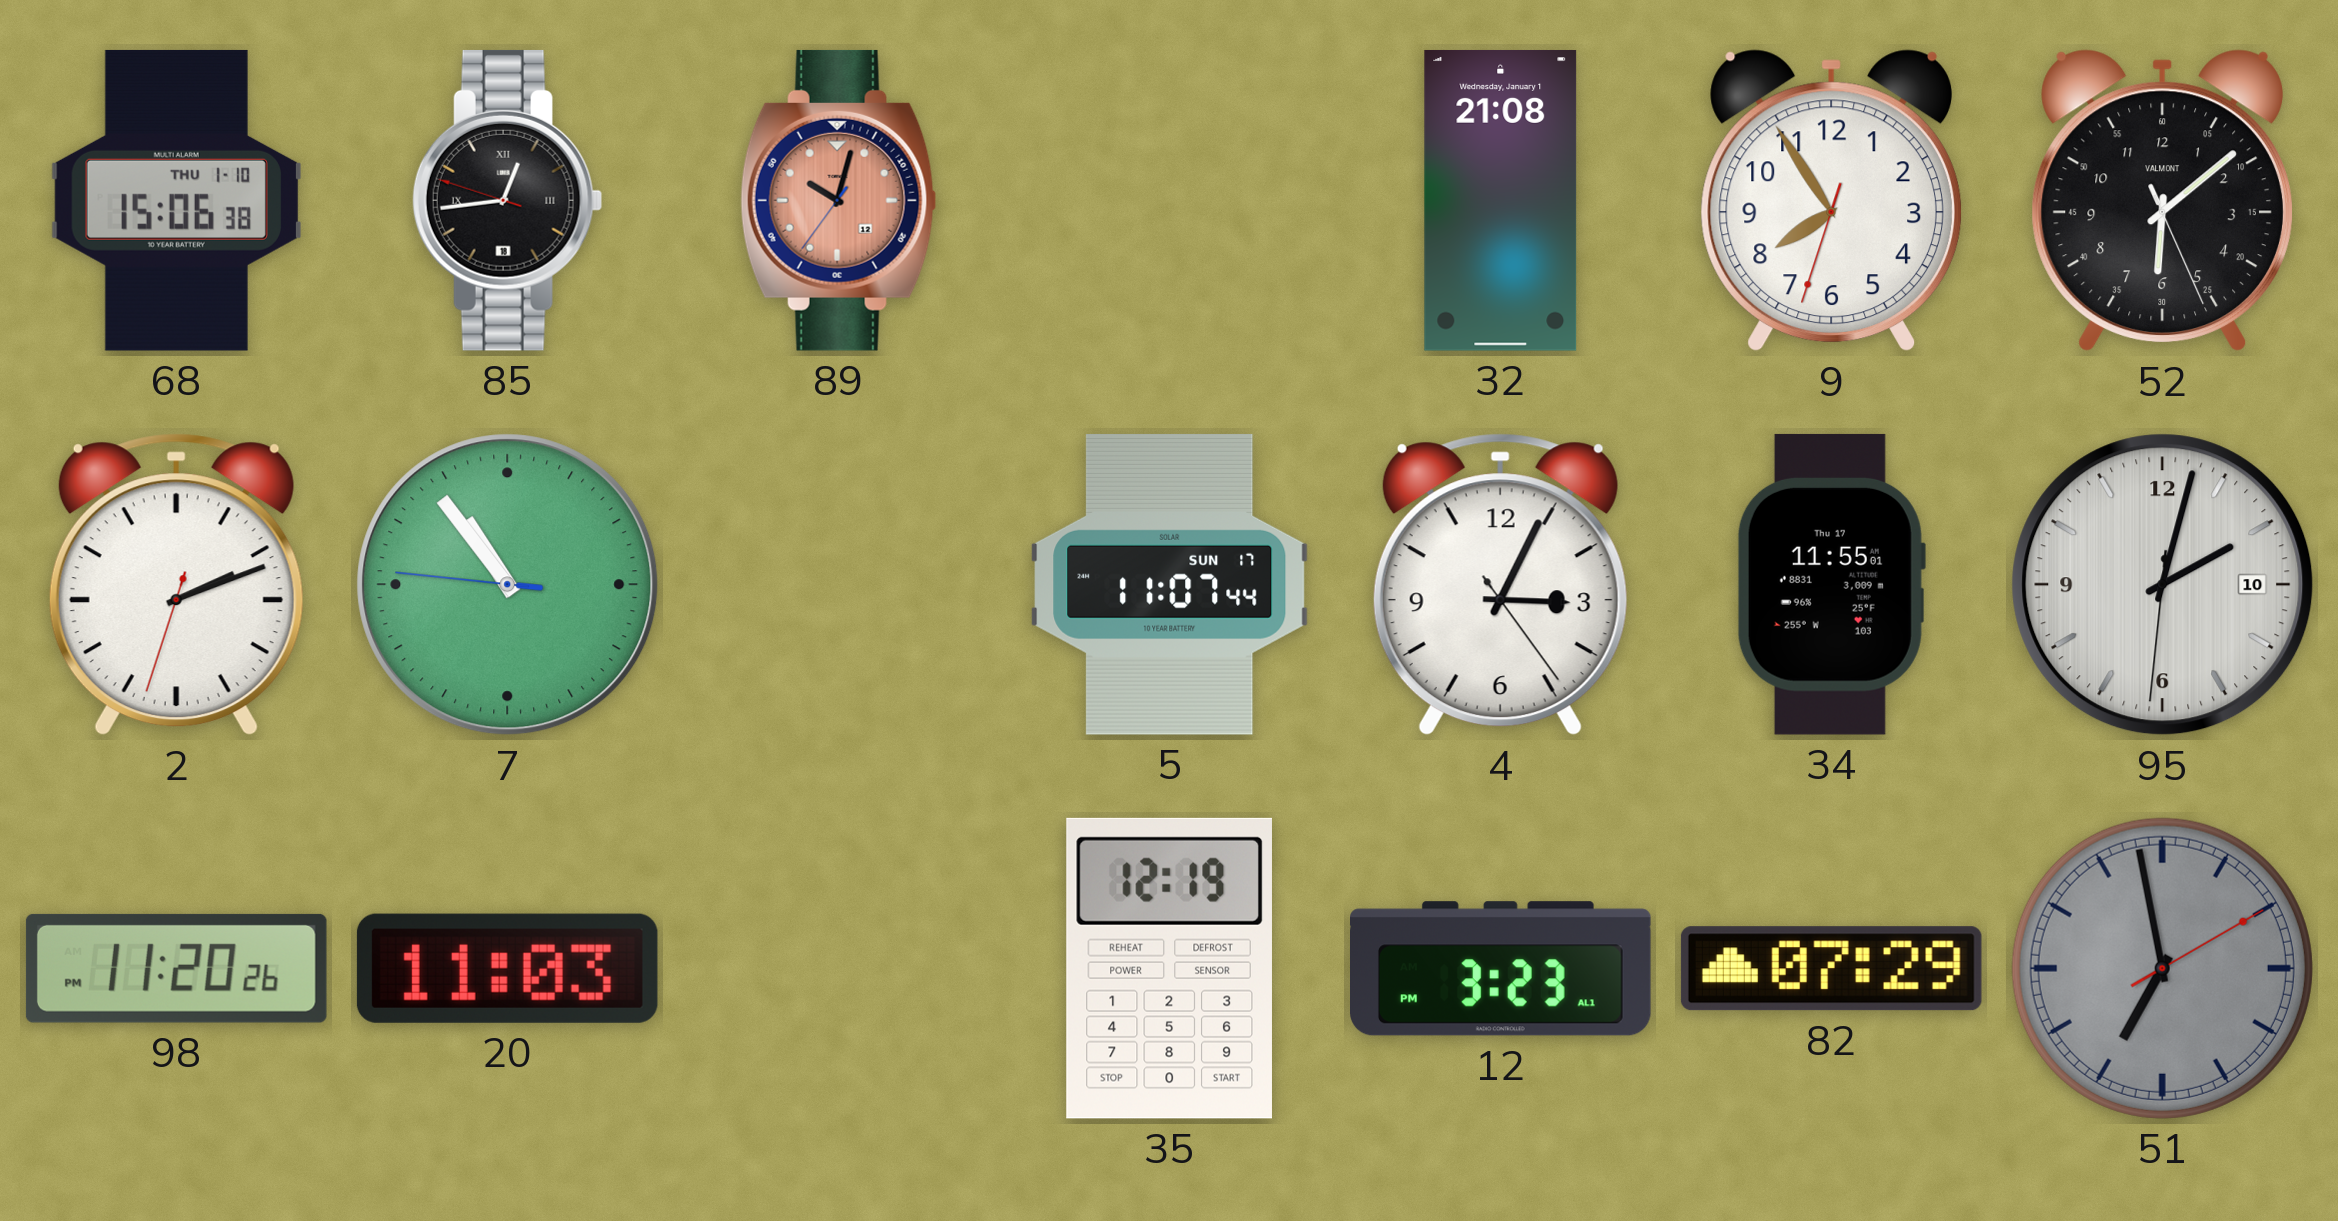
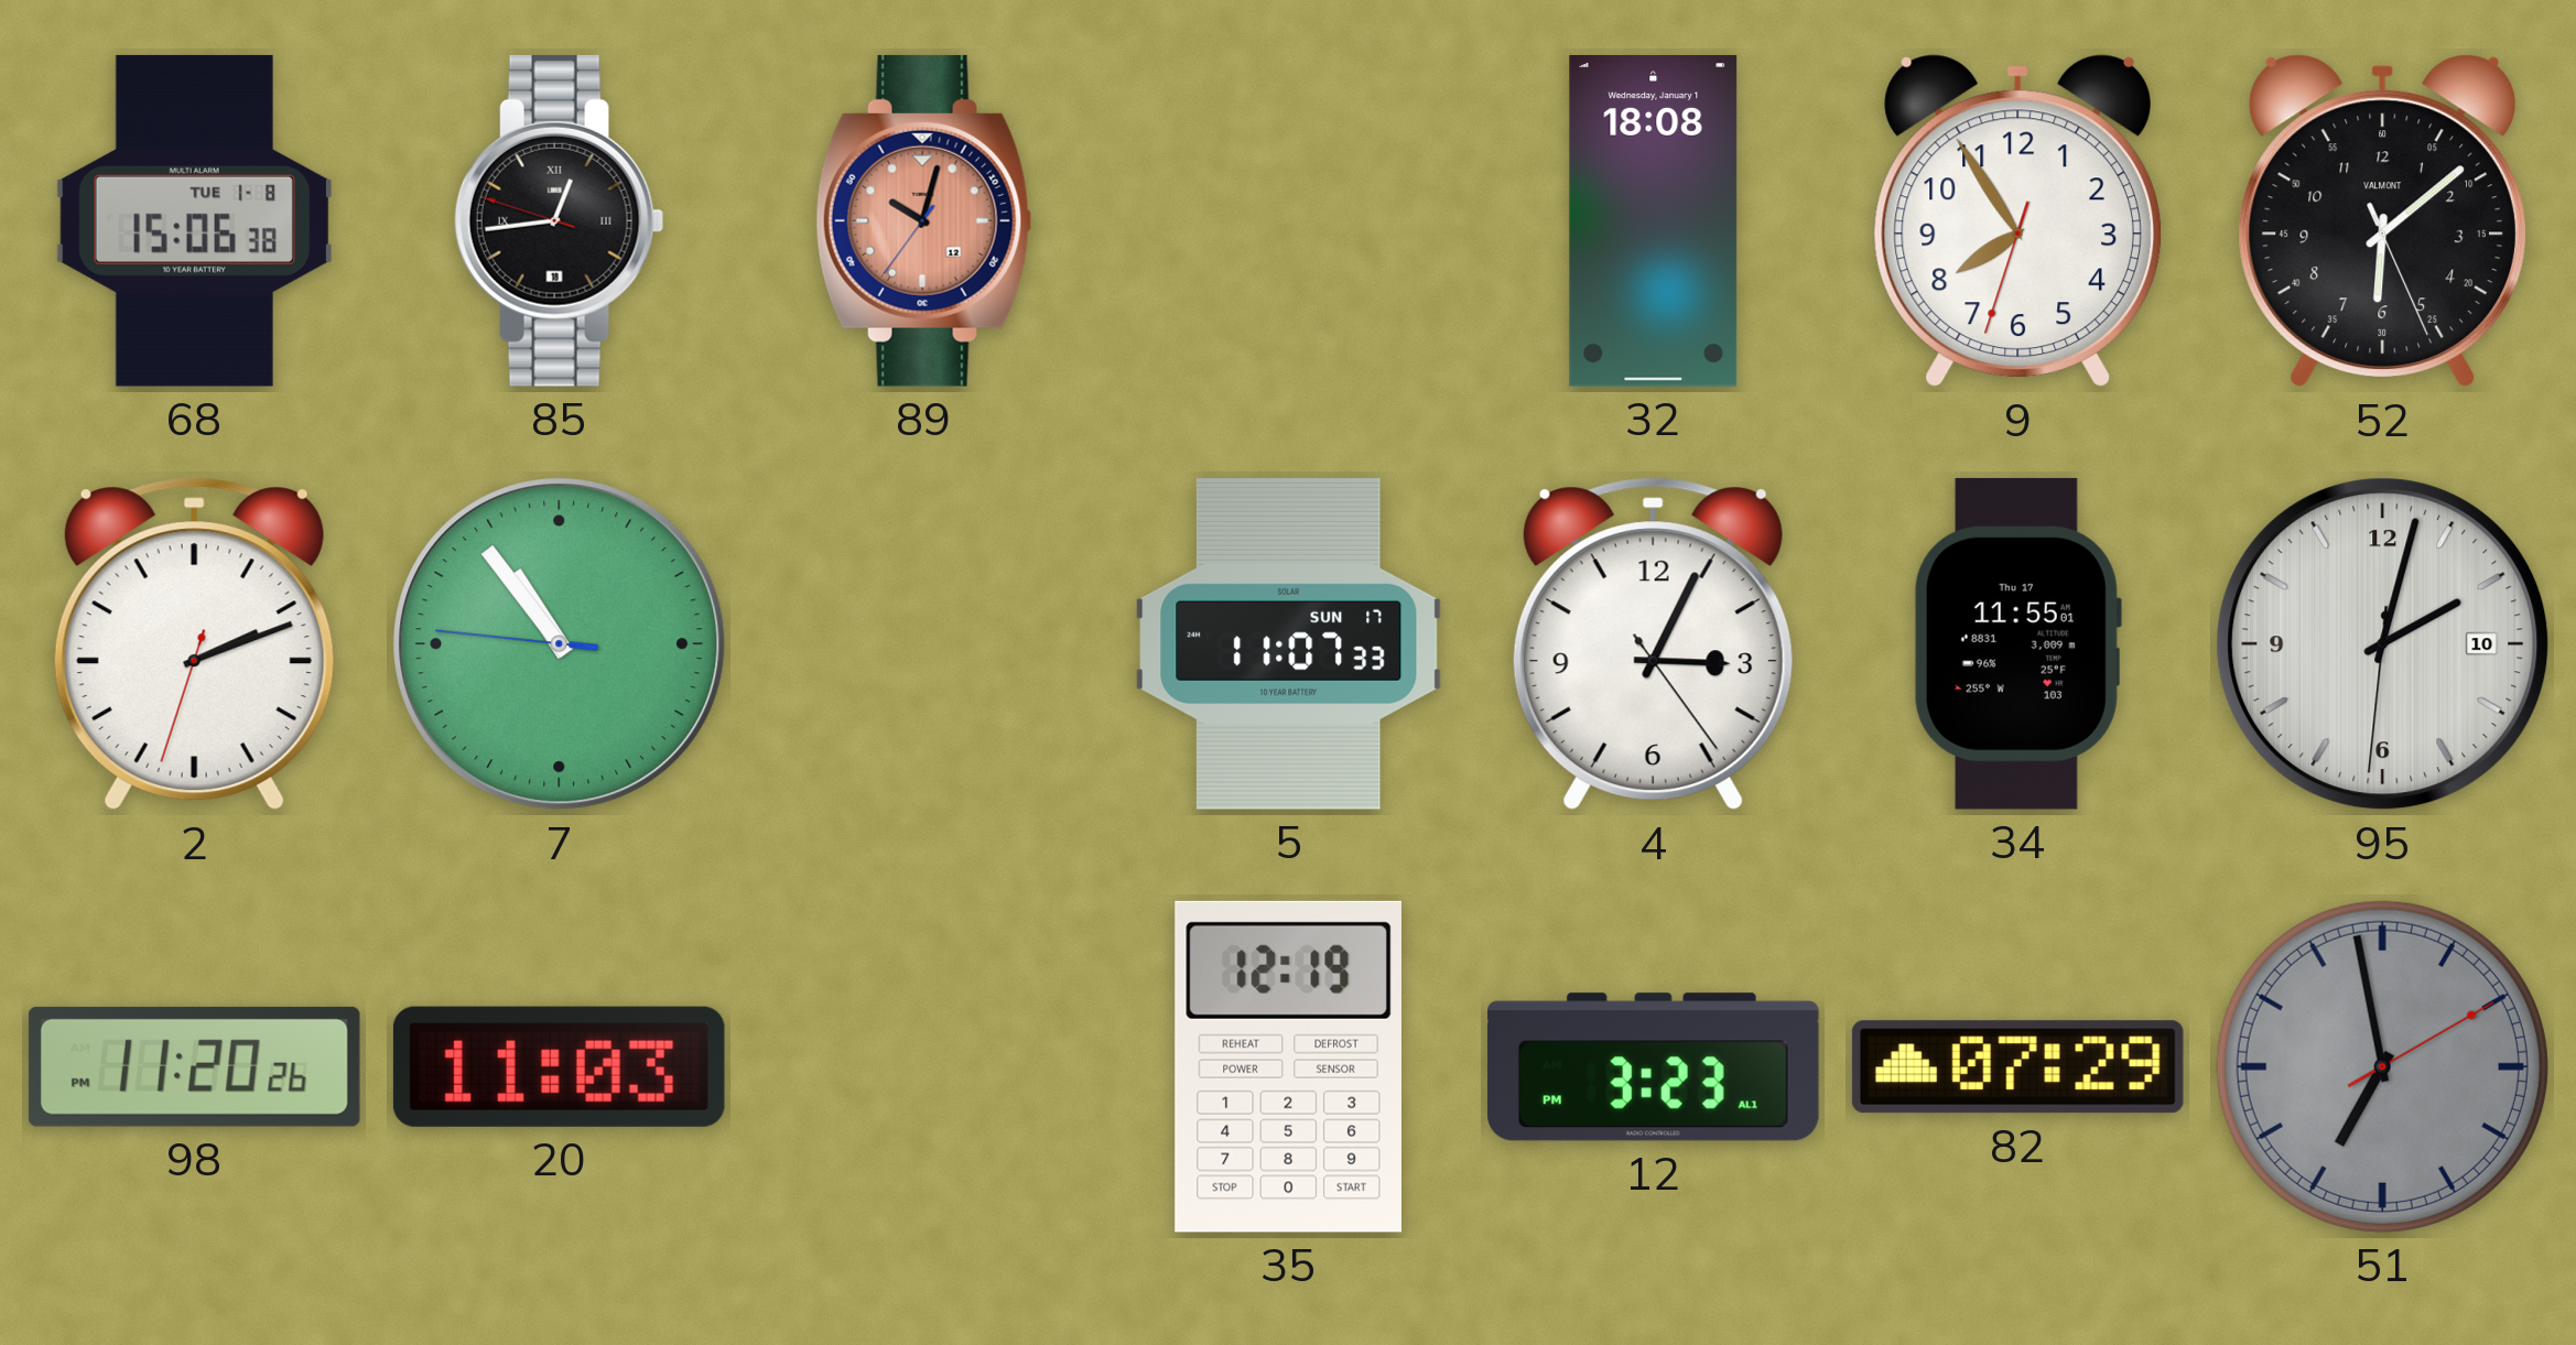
68 date: THU 1-10 -> TUE 1-8
32: 21:08 -> 18:08
5: 11:07:44 -> 11:07:33
